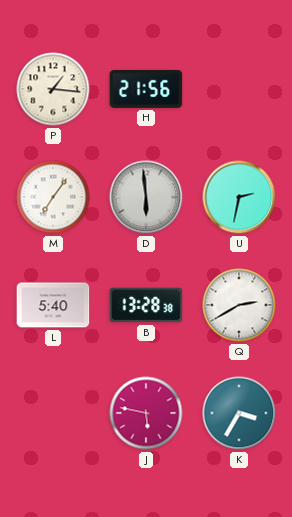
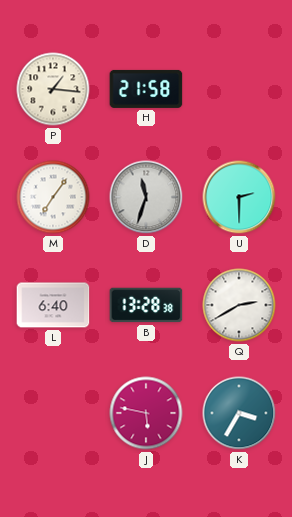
H: 21:56 -> 21:58
D: 5:59 -> 11:33
U: 2:32 -> 2:30
L: 5:40 -> 6:40
